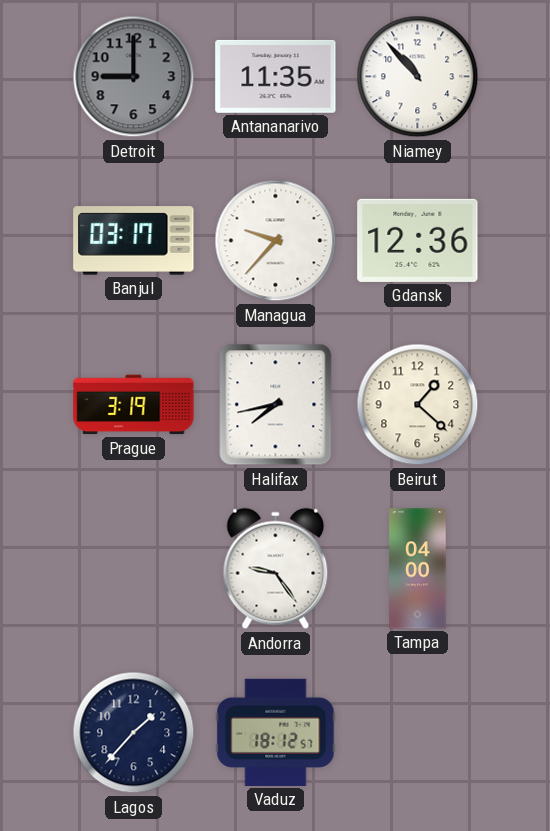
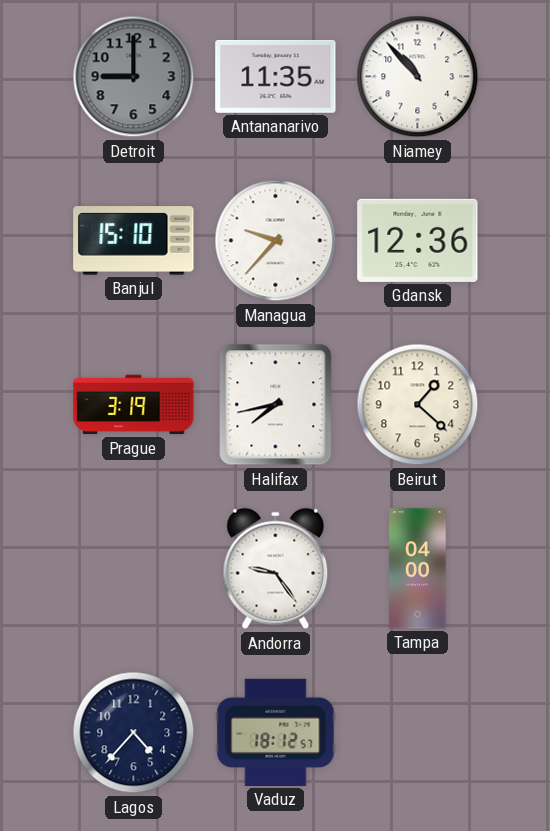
Banjul: 03:17 -> 15:10
Lagos: 1:37 -> 4:37
